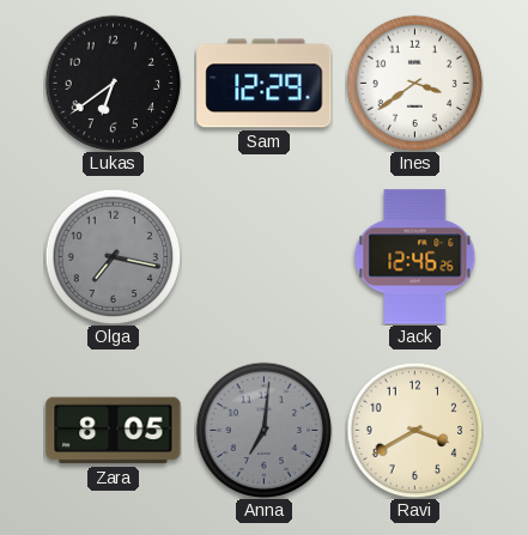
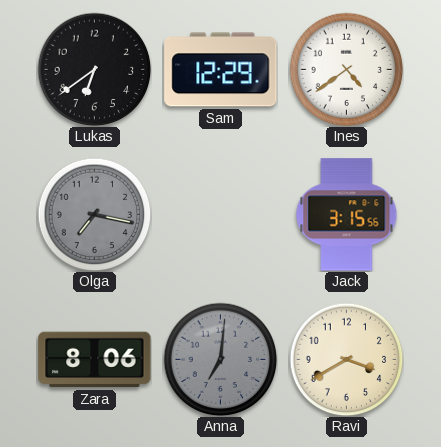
Ines: 3:39 -> 4:39
Jack: 12:46 -> 3:15
Zara: 8:05 -> 8:06
